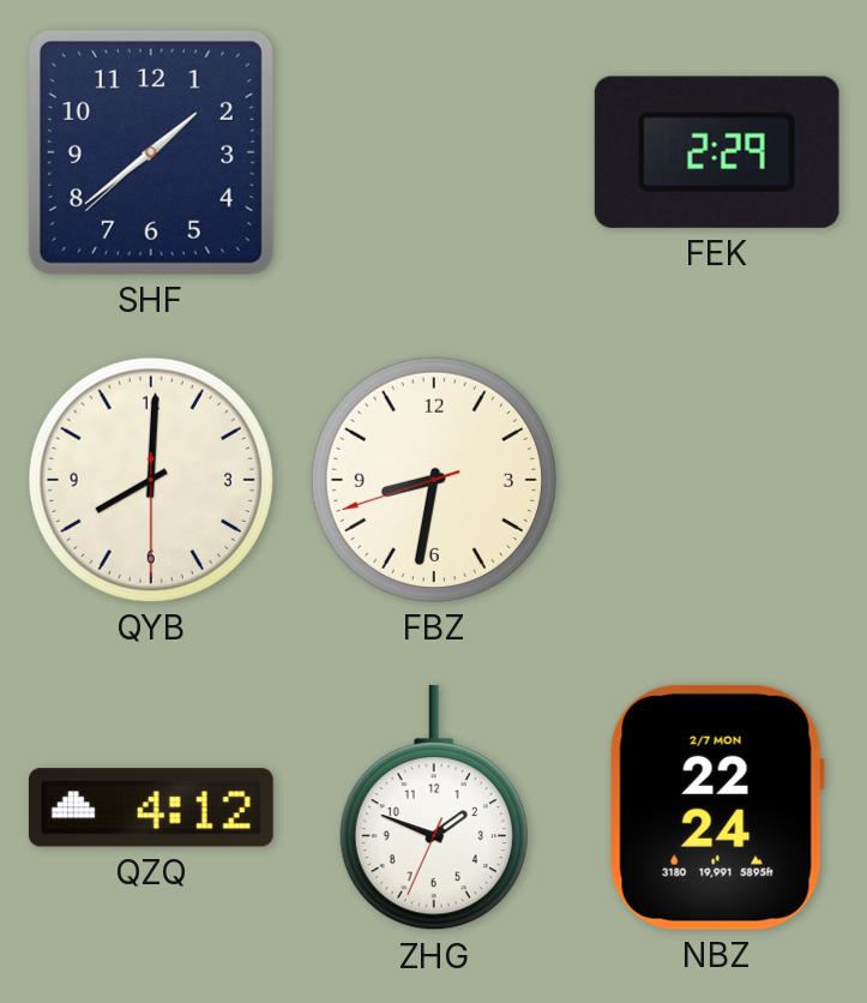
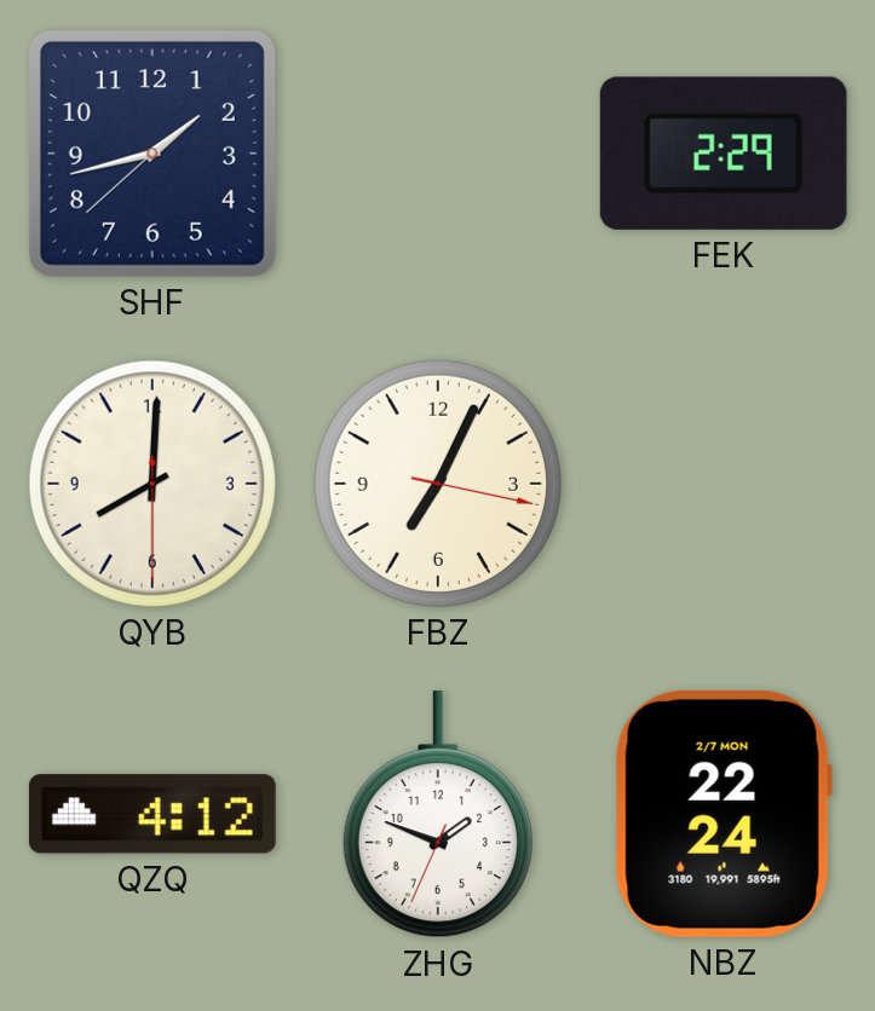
SHF: 1:38 -> 1:42
FBZ: 8:31 -> 7:04
